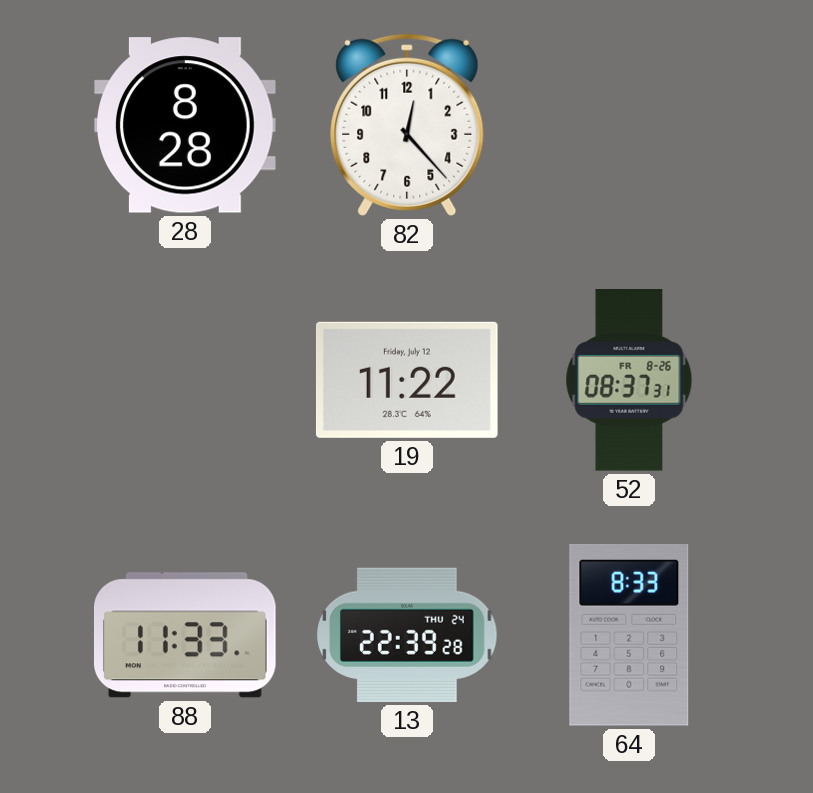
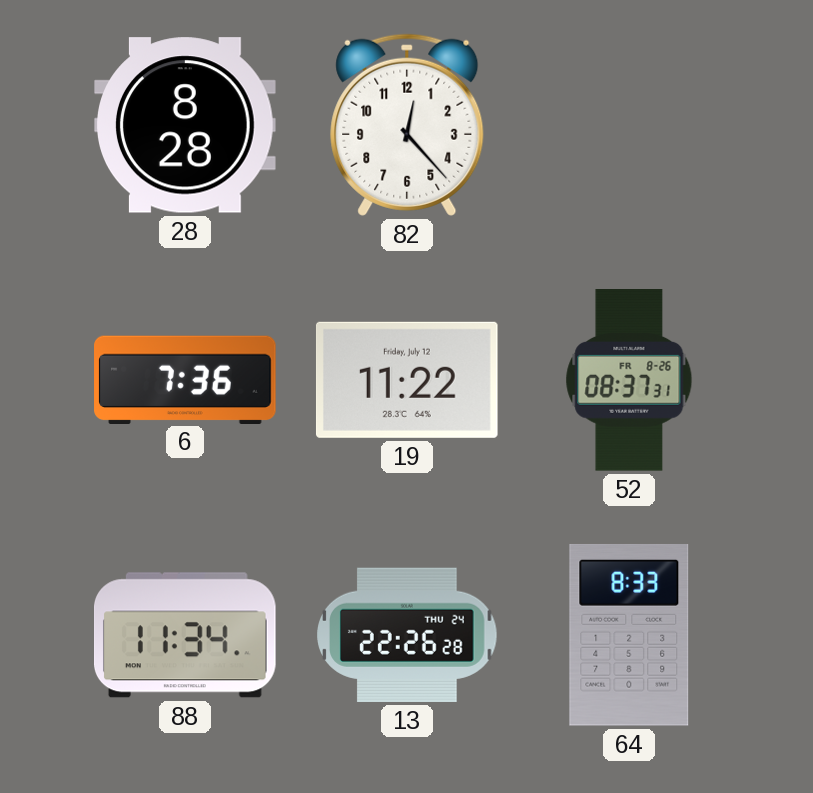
6: none -> 7:36
88: 11:33 -> 11:34
13: 22:39 -> 22:26
